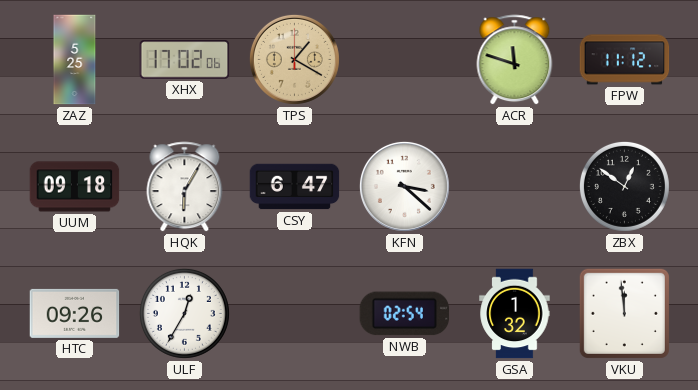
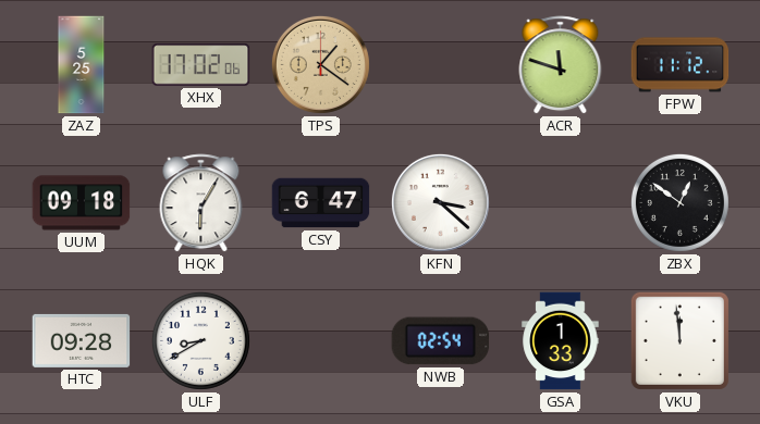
TPS: 1:20 -> 1:21
HTC: 09:26 -> 09:28
ULF: 12:35 -> 8:40
GSA: 1:32 -> 1:33
